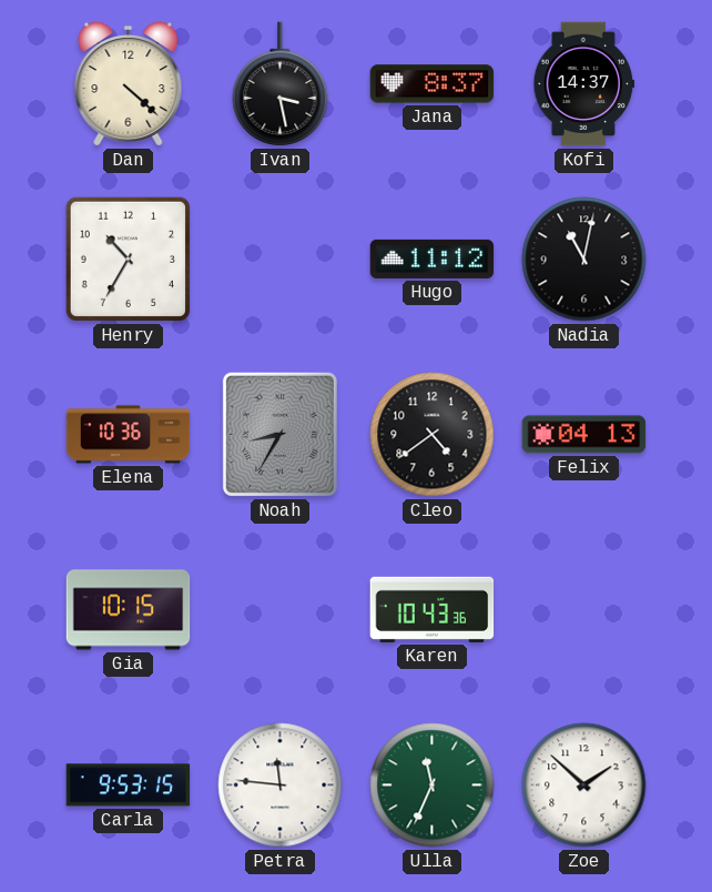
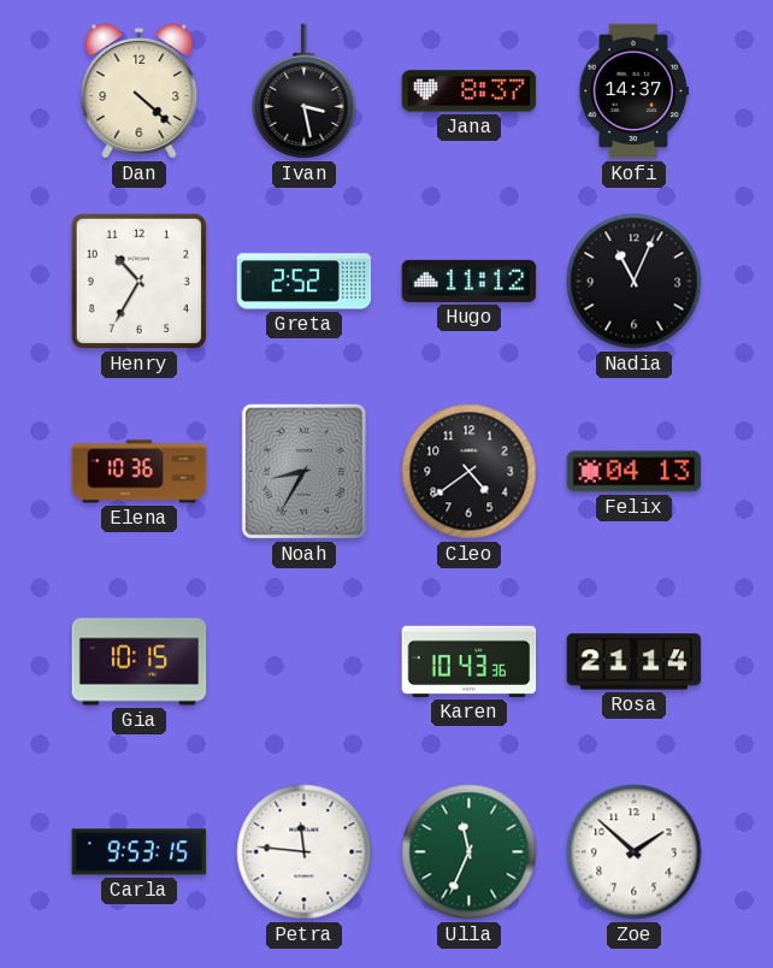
Greta: none -> 2:52
Nadia: 11:02 -> 11:04
Rosa: none -> 21:14
